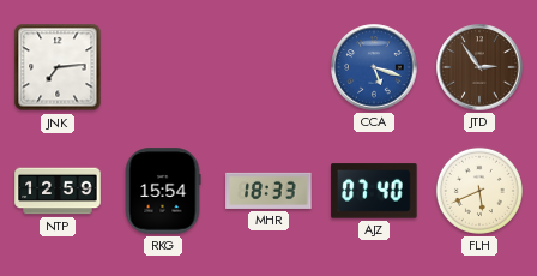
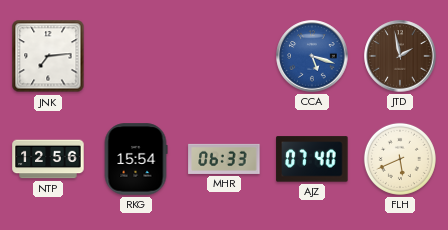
JTD: 2:54 -> 1:58
NTP: 12:59 -> 12:56
MHR: 18:33 -> 06:33
